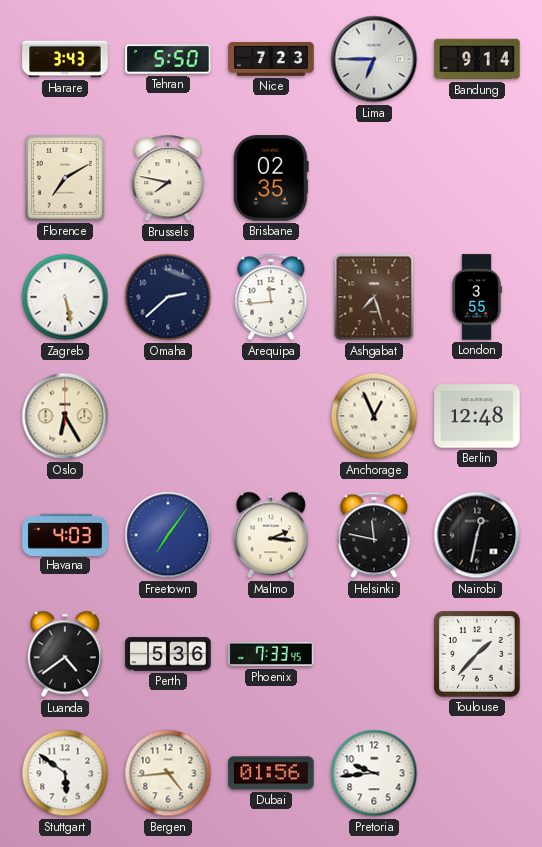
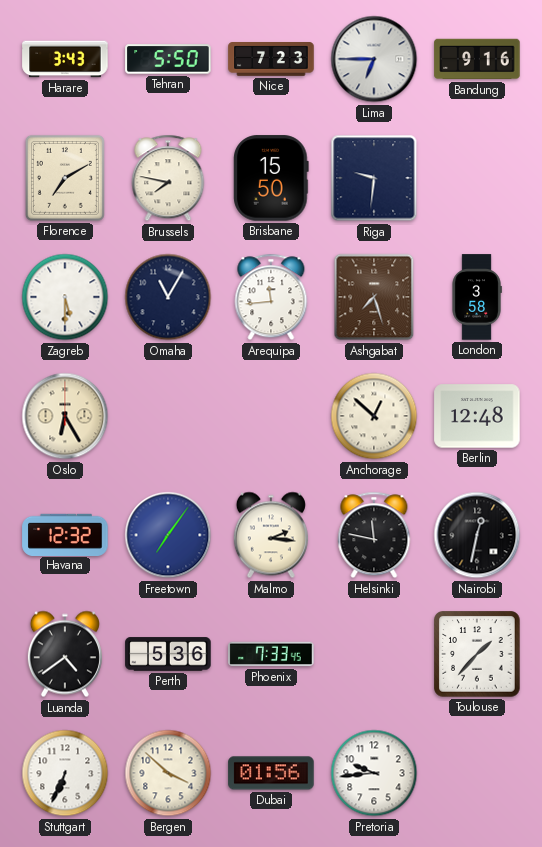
Bandung: 9:14 -> 9:16
Brisbane: 02:35 -> 15:50
Riga: none -> 9:31
Zagreb: 5:28 -> 5:30
Omaha: 2:38 -> 11:05
London: 3:55 -> 3:58
Anchorage: 12:56 -> 12:52
Havana: 4:03 -> 12:32
Stuttgart: 5:51 -> 6:34
Bergen: 4:44 -> 3:52
